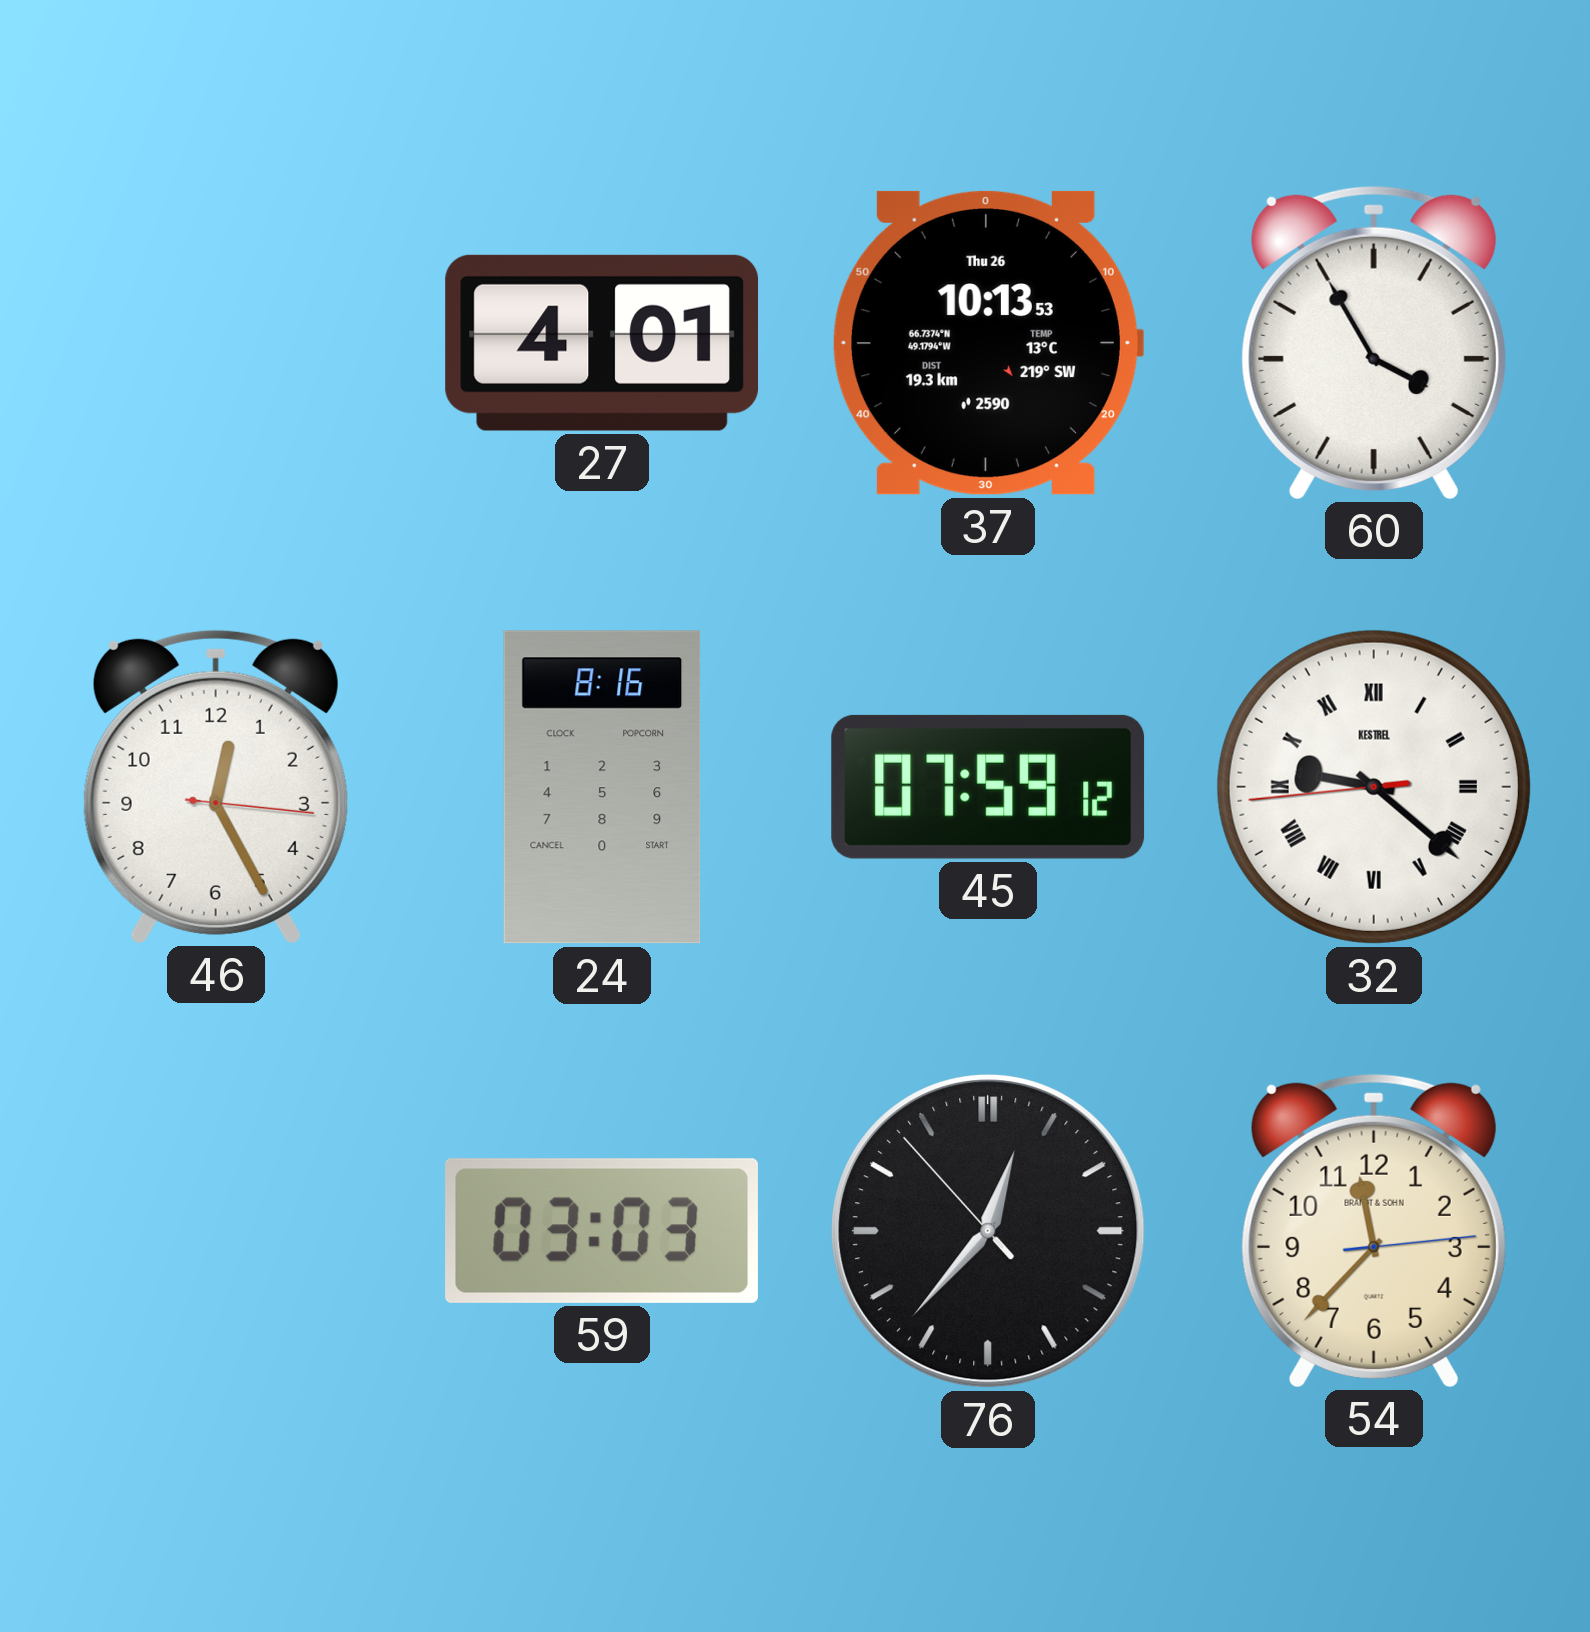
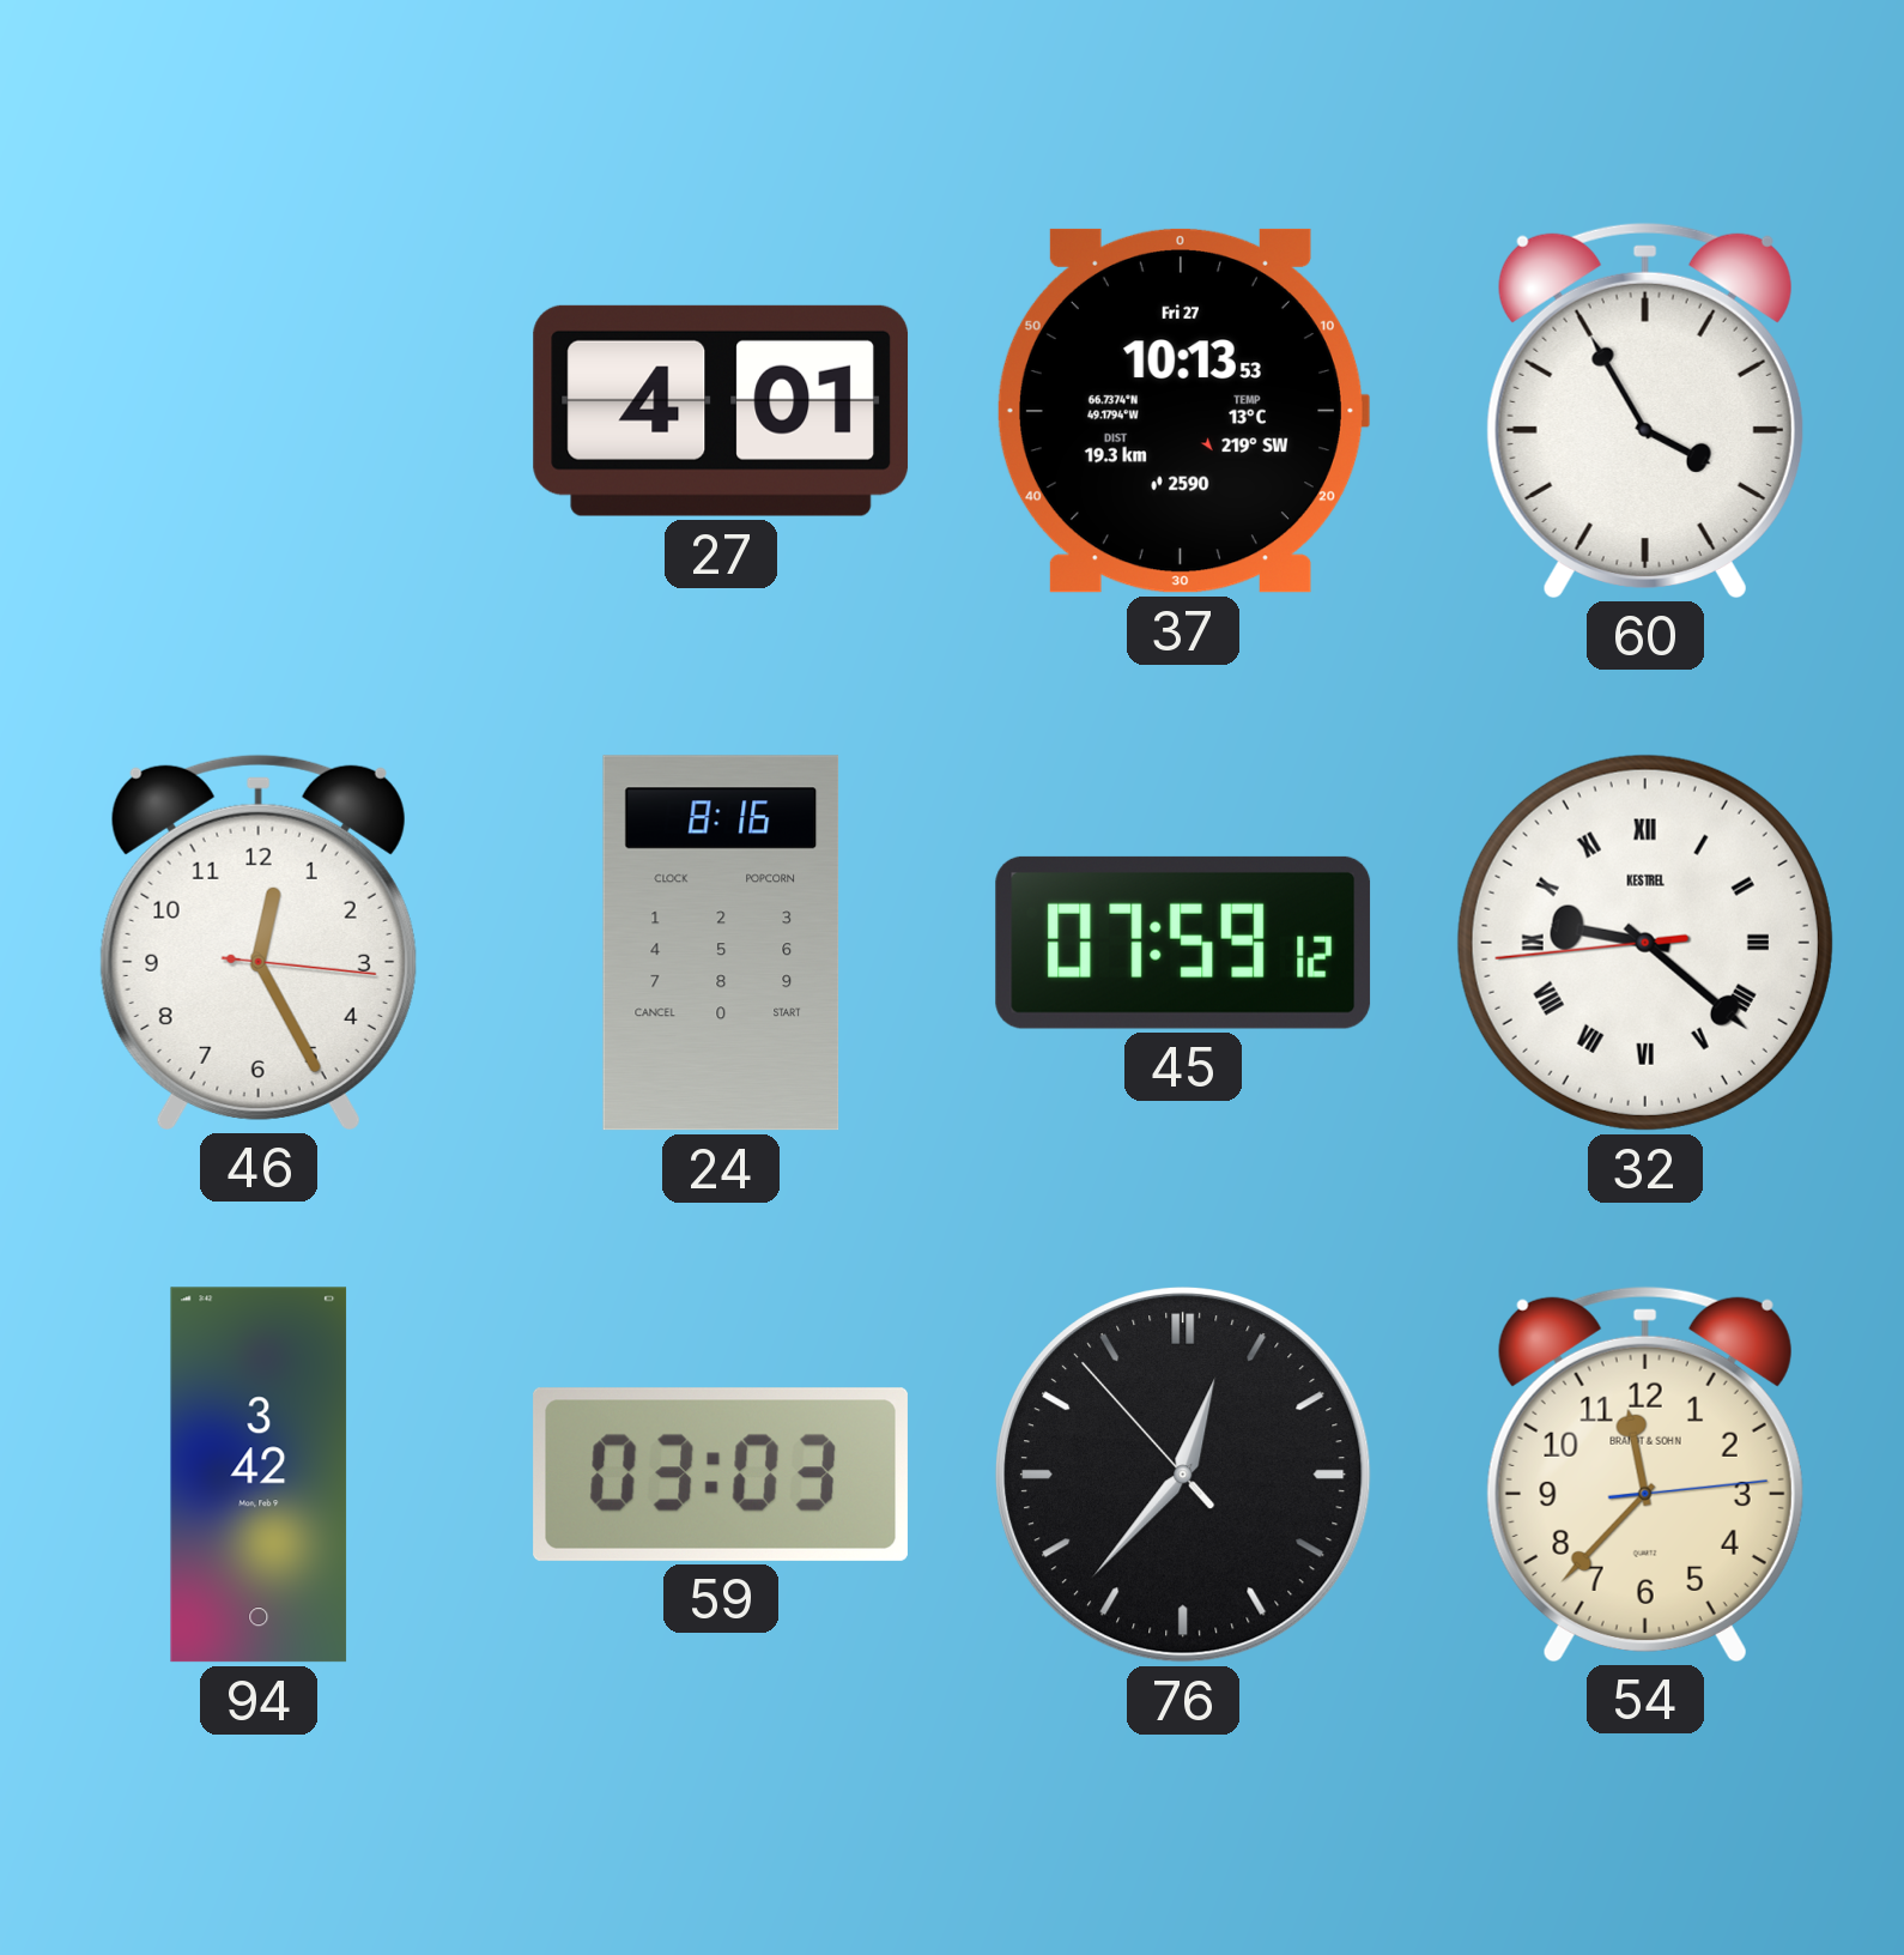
37 date: Thu 26 -> Fri 27
94: none -> 3:42
